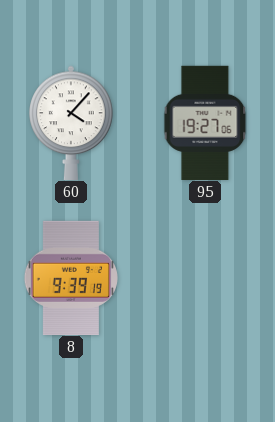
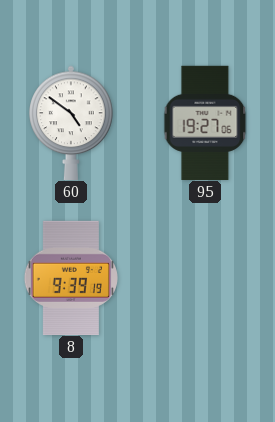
60: 4:07 -> 4:51
